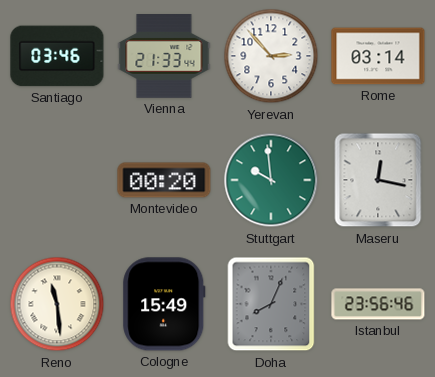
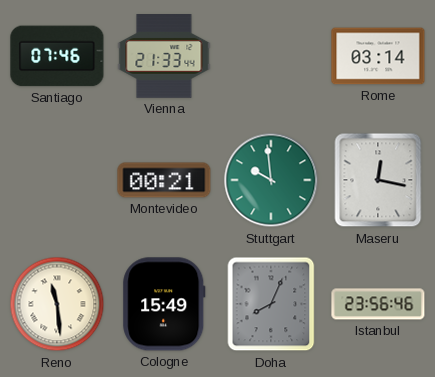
Santiago: 03:46 -> 07:46
Yerevan: 2:53 -> none
Montevideo: 00:20 -> 00:21
